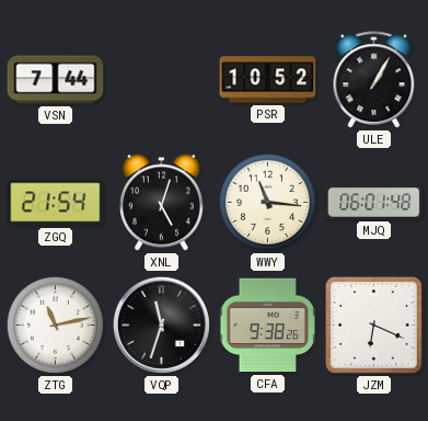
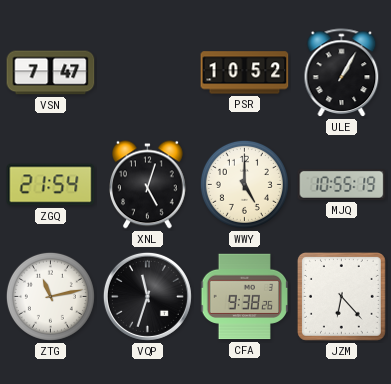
VSN: 7:44 -> 7:47
WWY: 11:16 -> 5:00
MJQ: 06:01 -> 10:55
JZM: 6:19 -> 6:23
